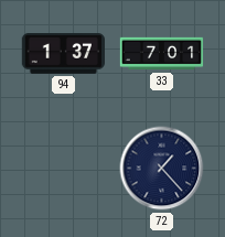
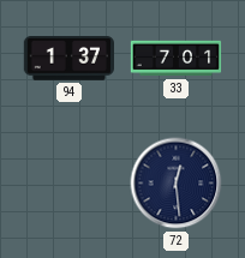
72: 1:23 -> 12:29
